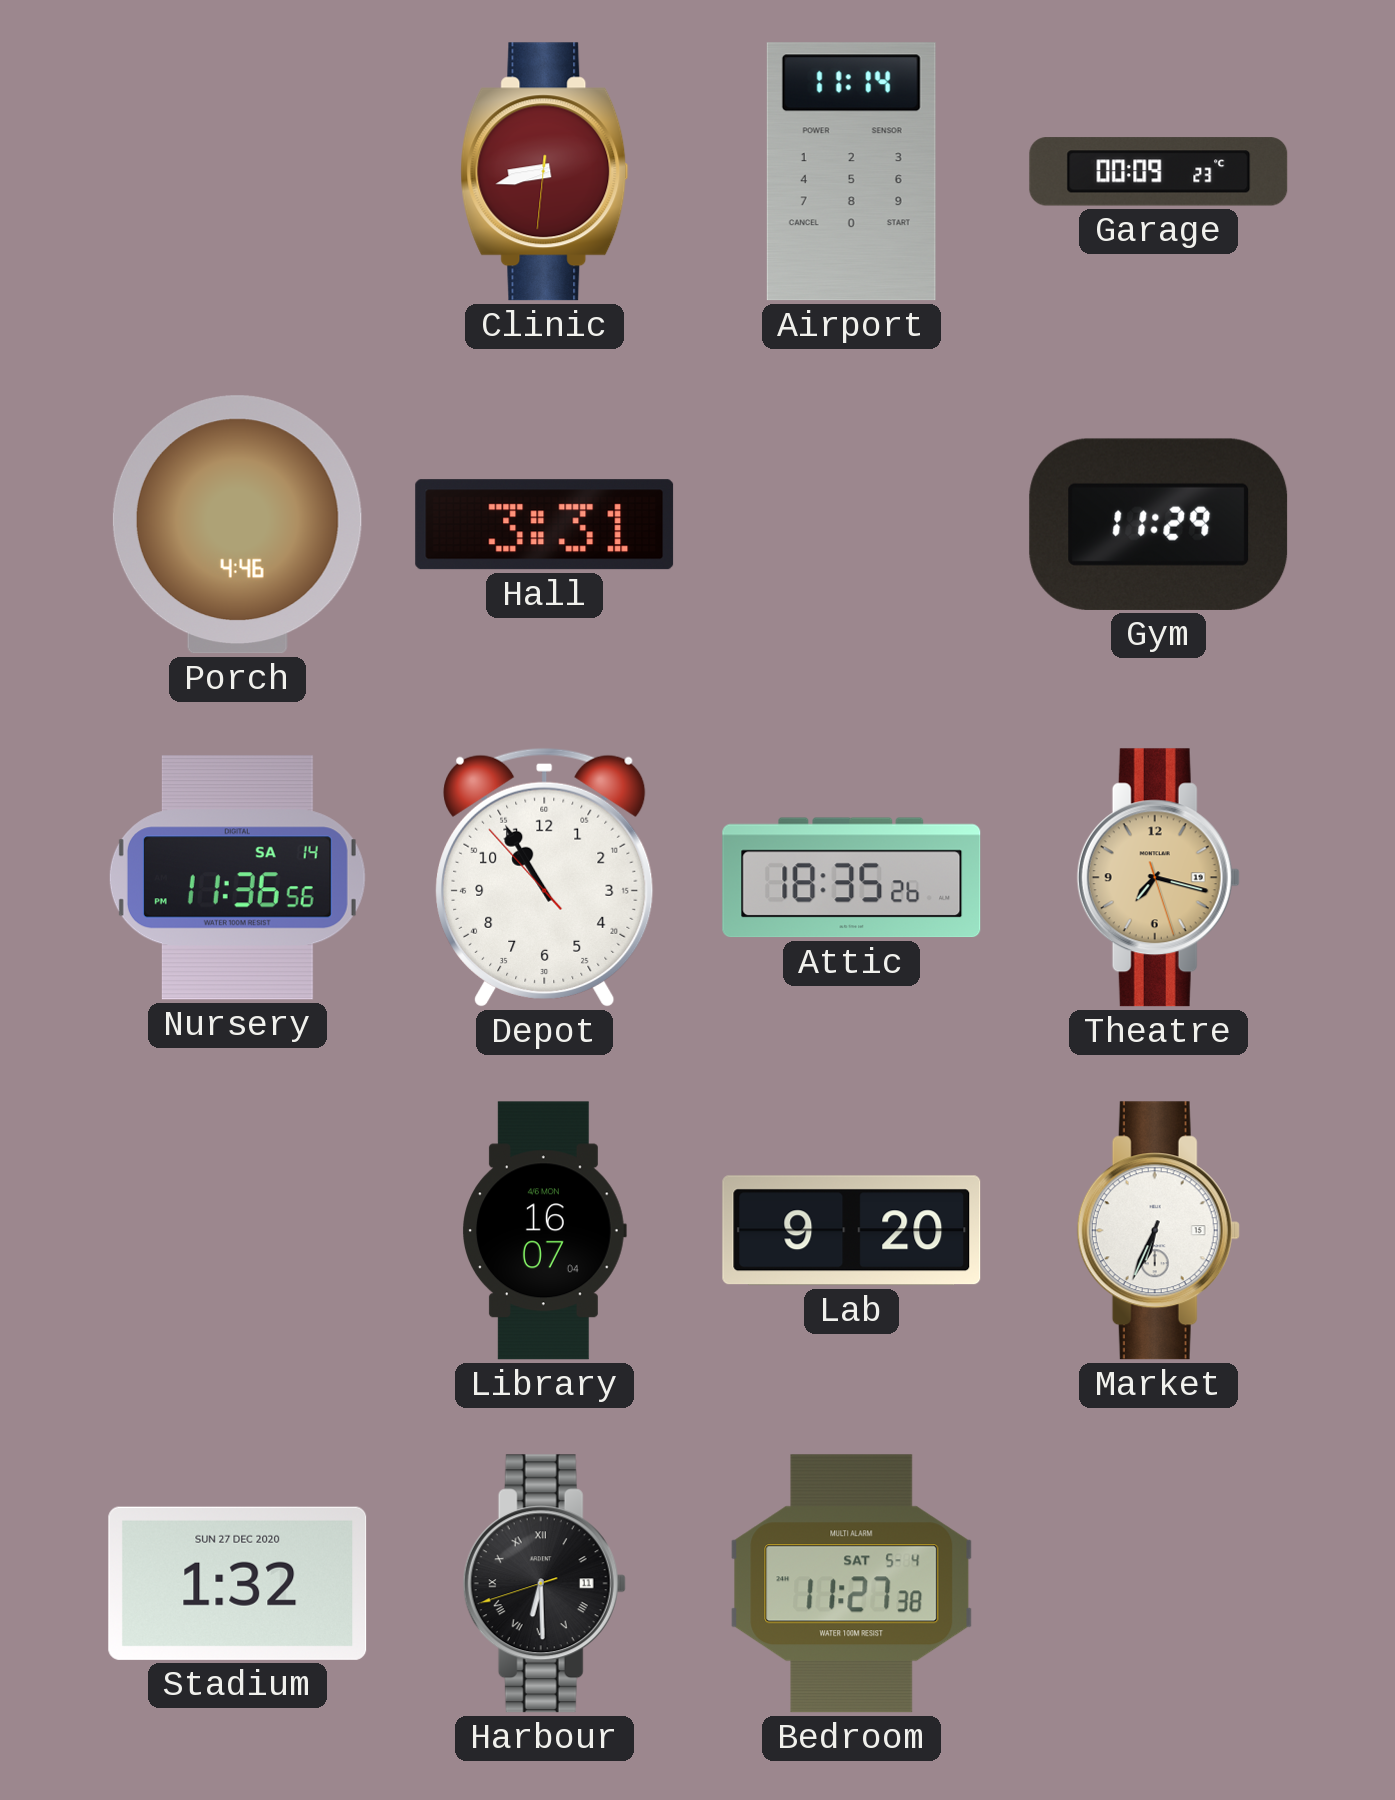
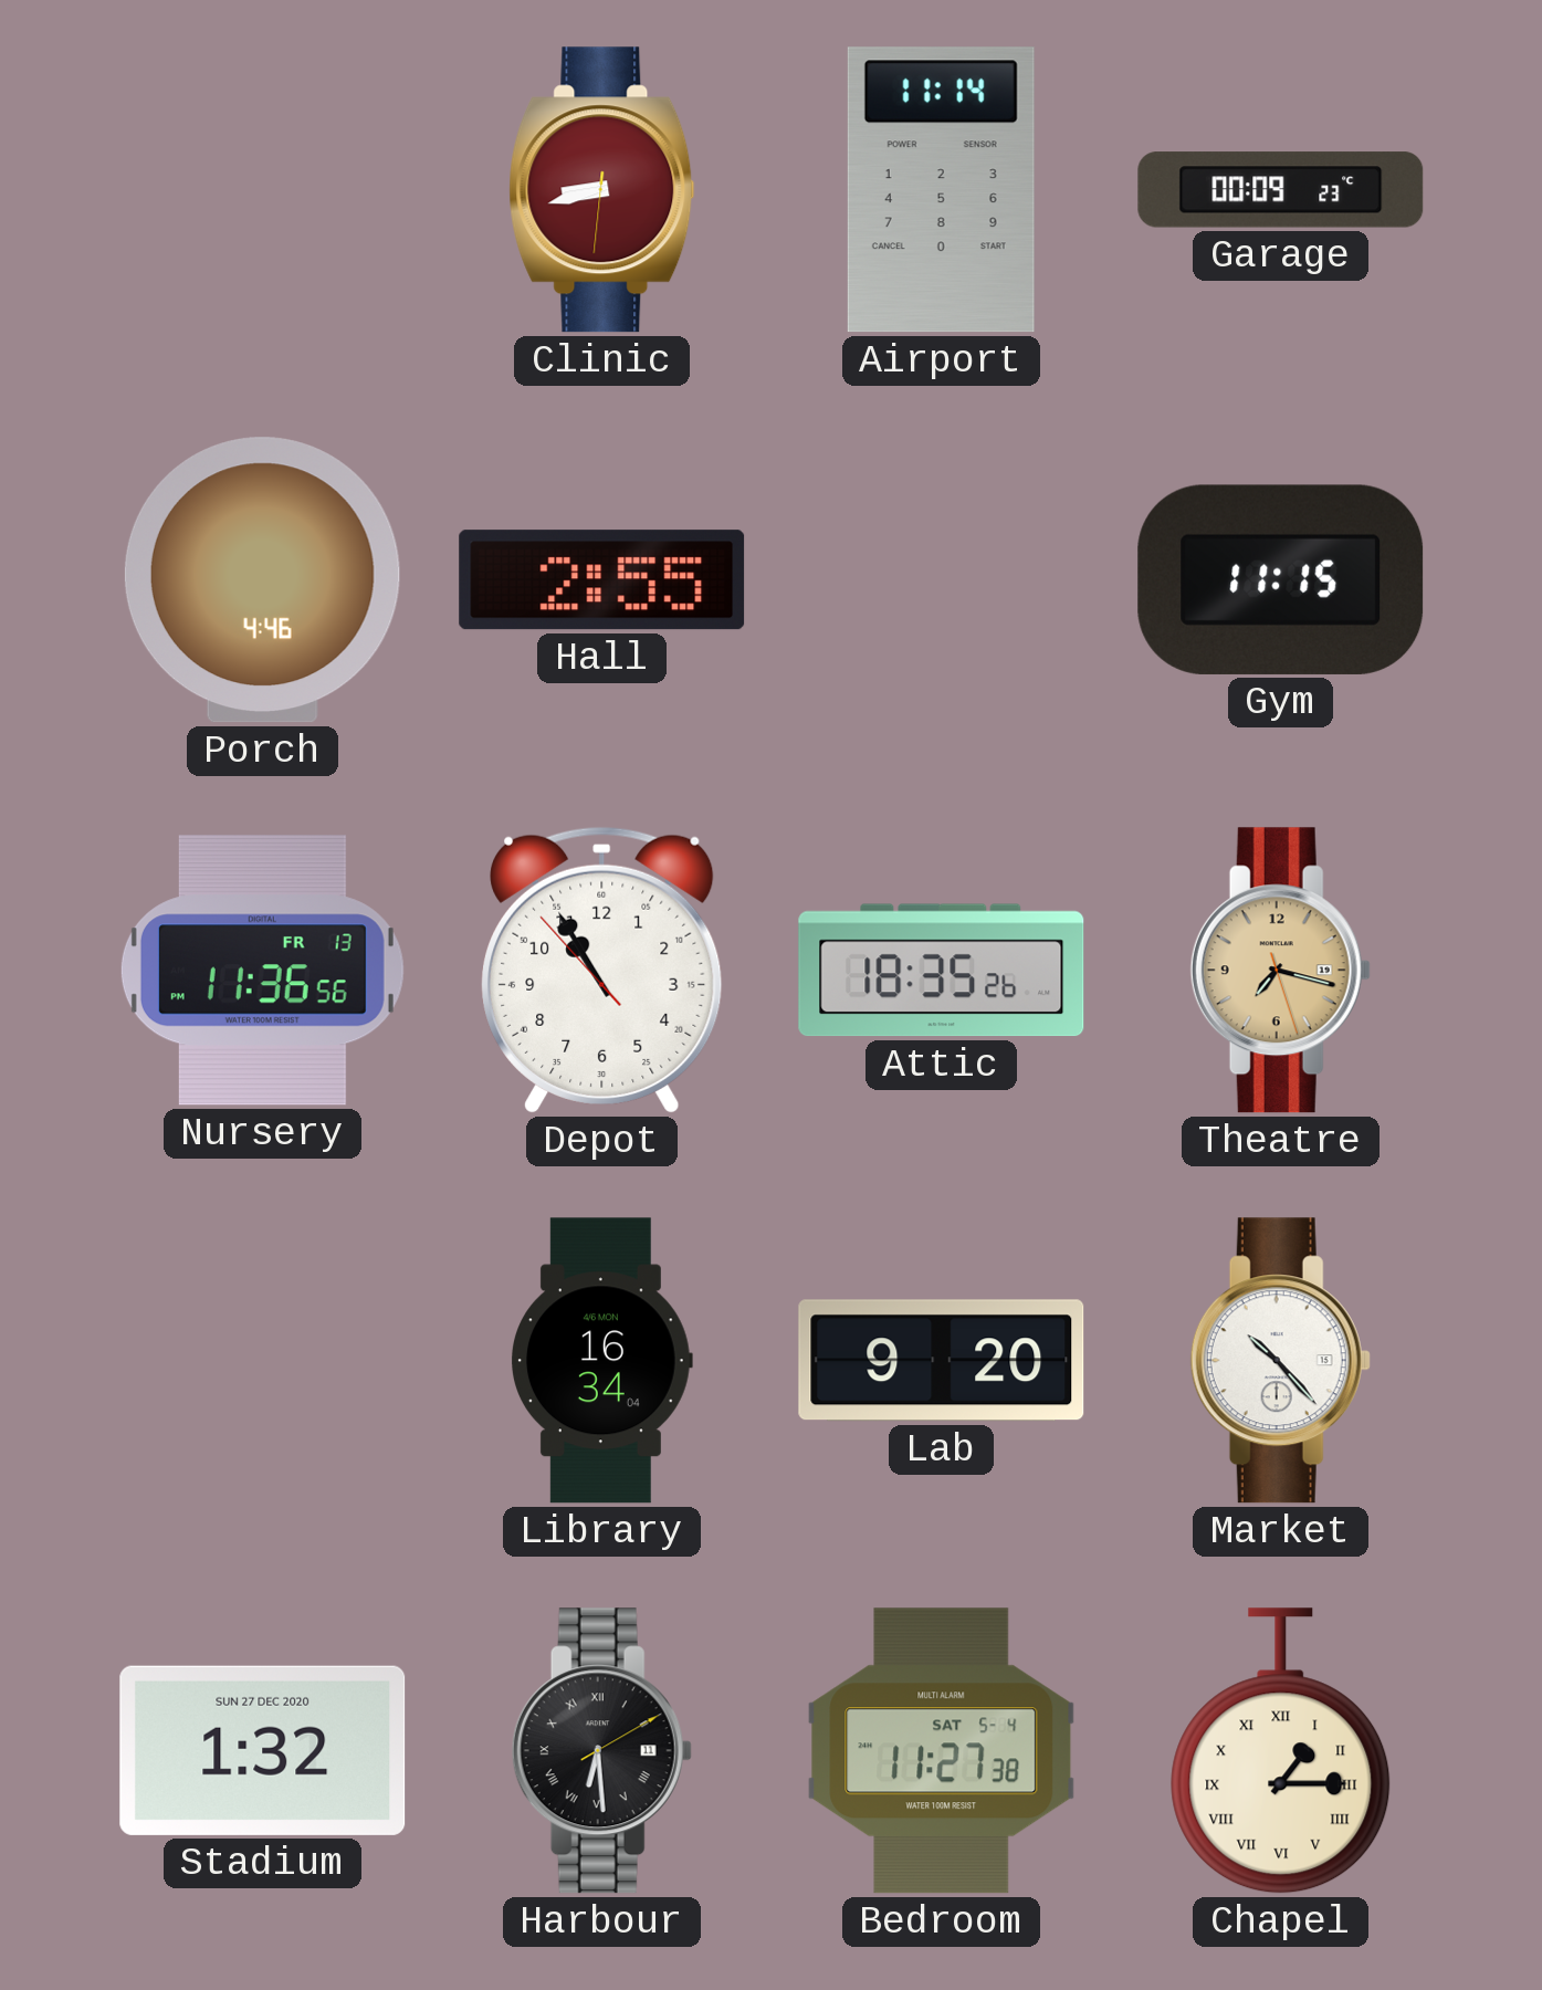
Hall: 3:31 -> 2:55
Gym: 11:29 -> 11:15
Nursery date: SA 14 -> FR 13
Library: 16:07 -> 16:34
Market: 6:34 -> 10:23
Harbour: 6:29:42 -> 6:29:10
Chapel: none -> 1:15
